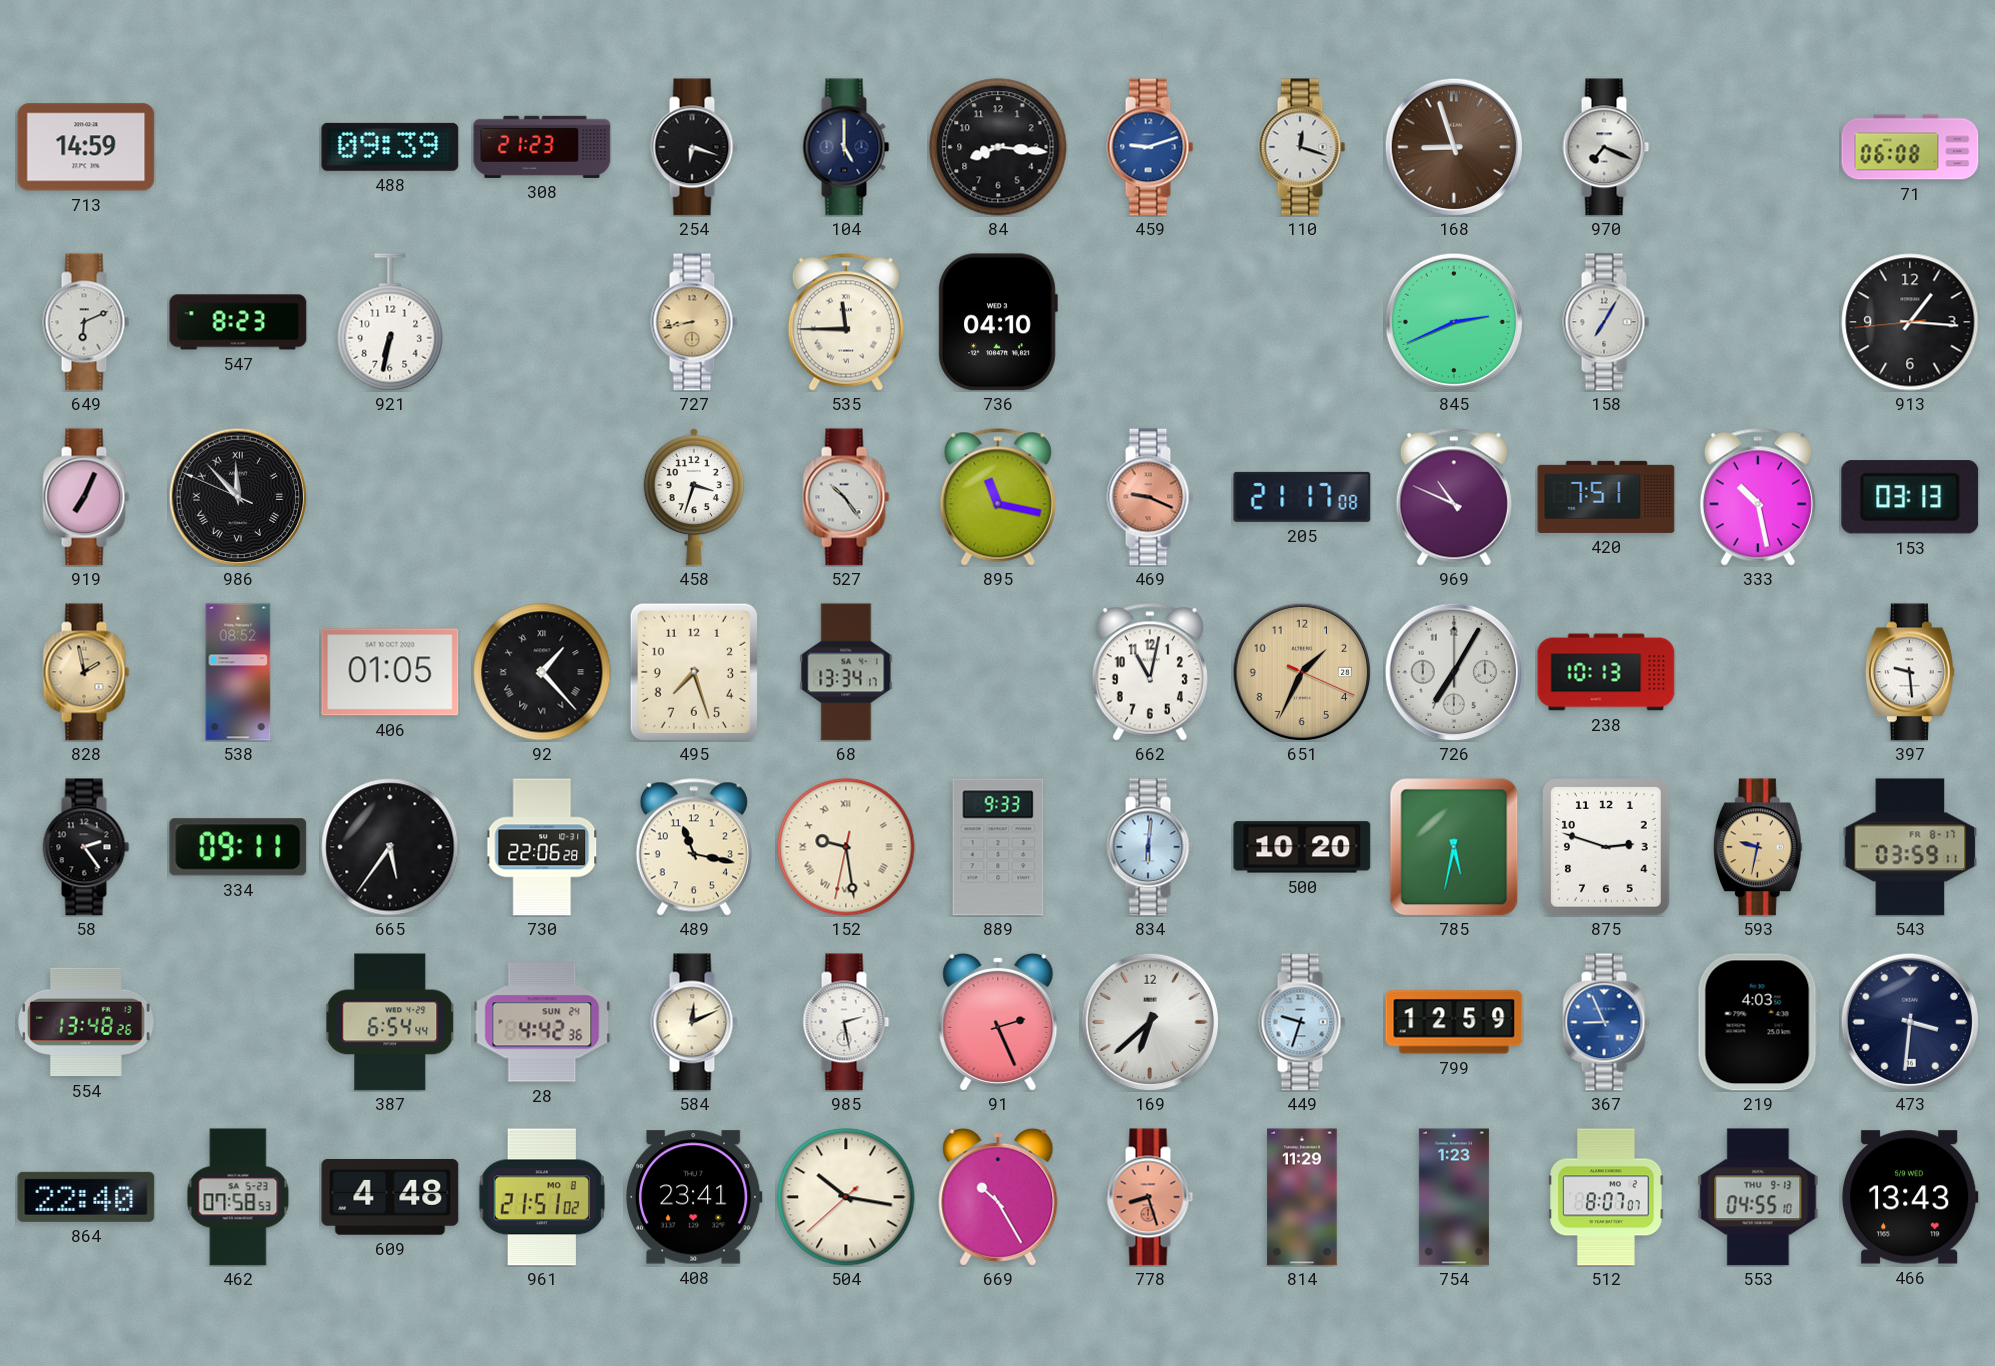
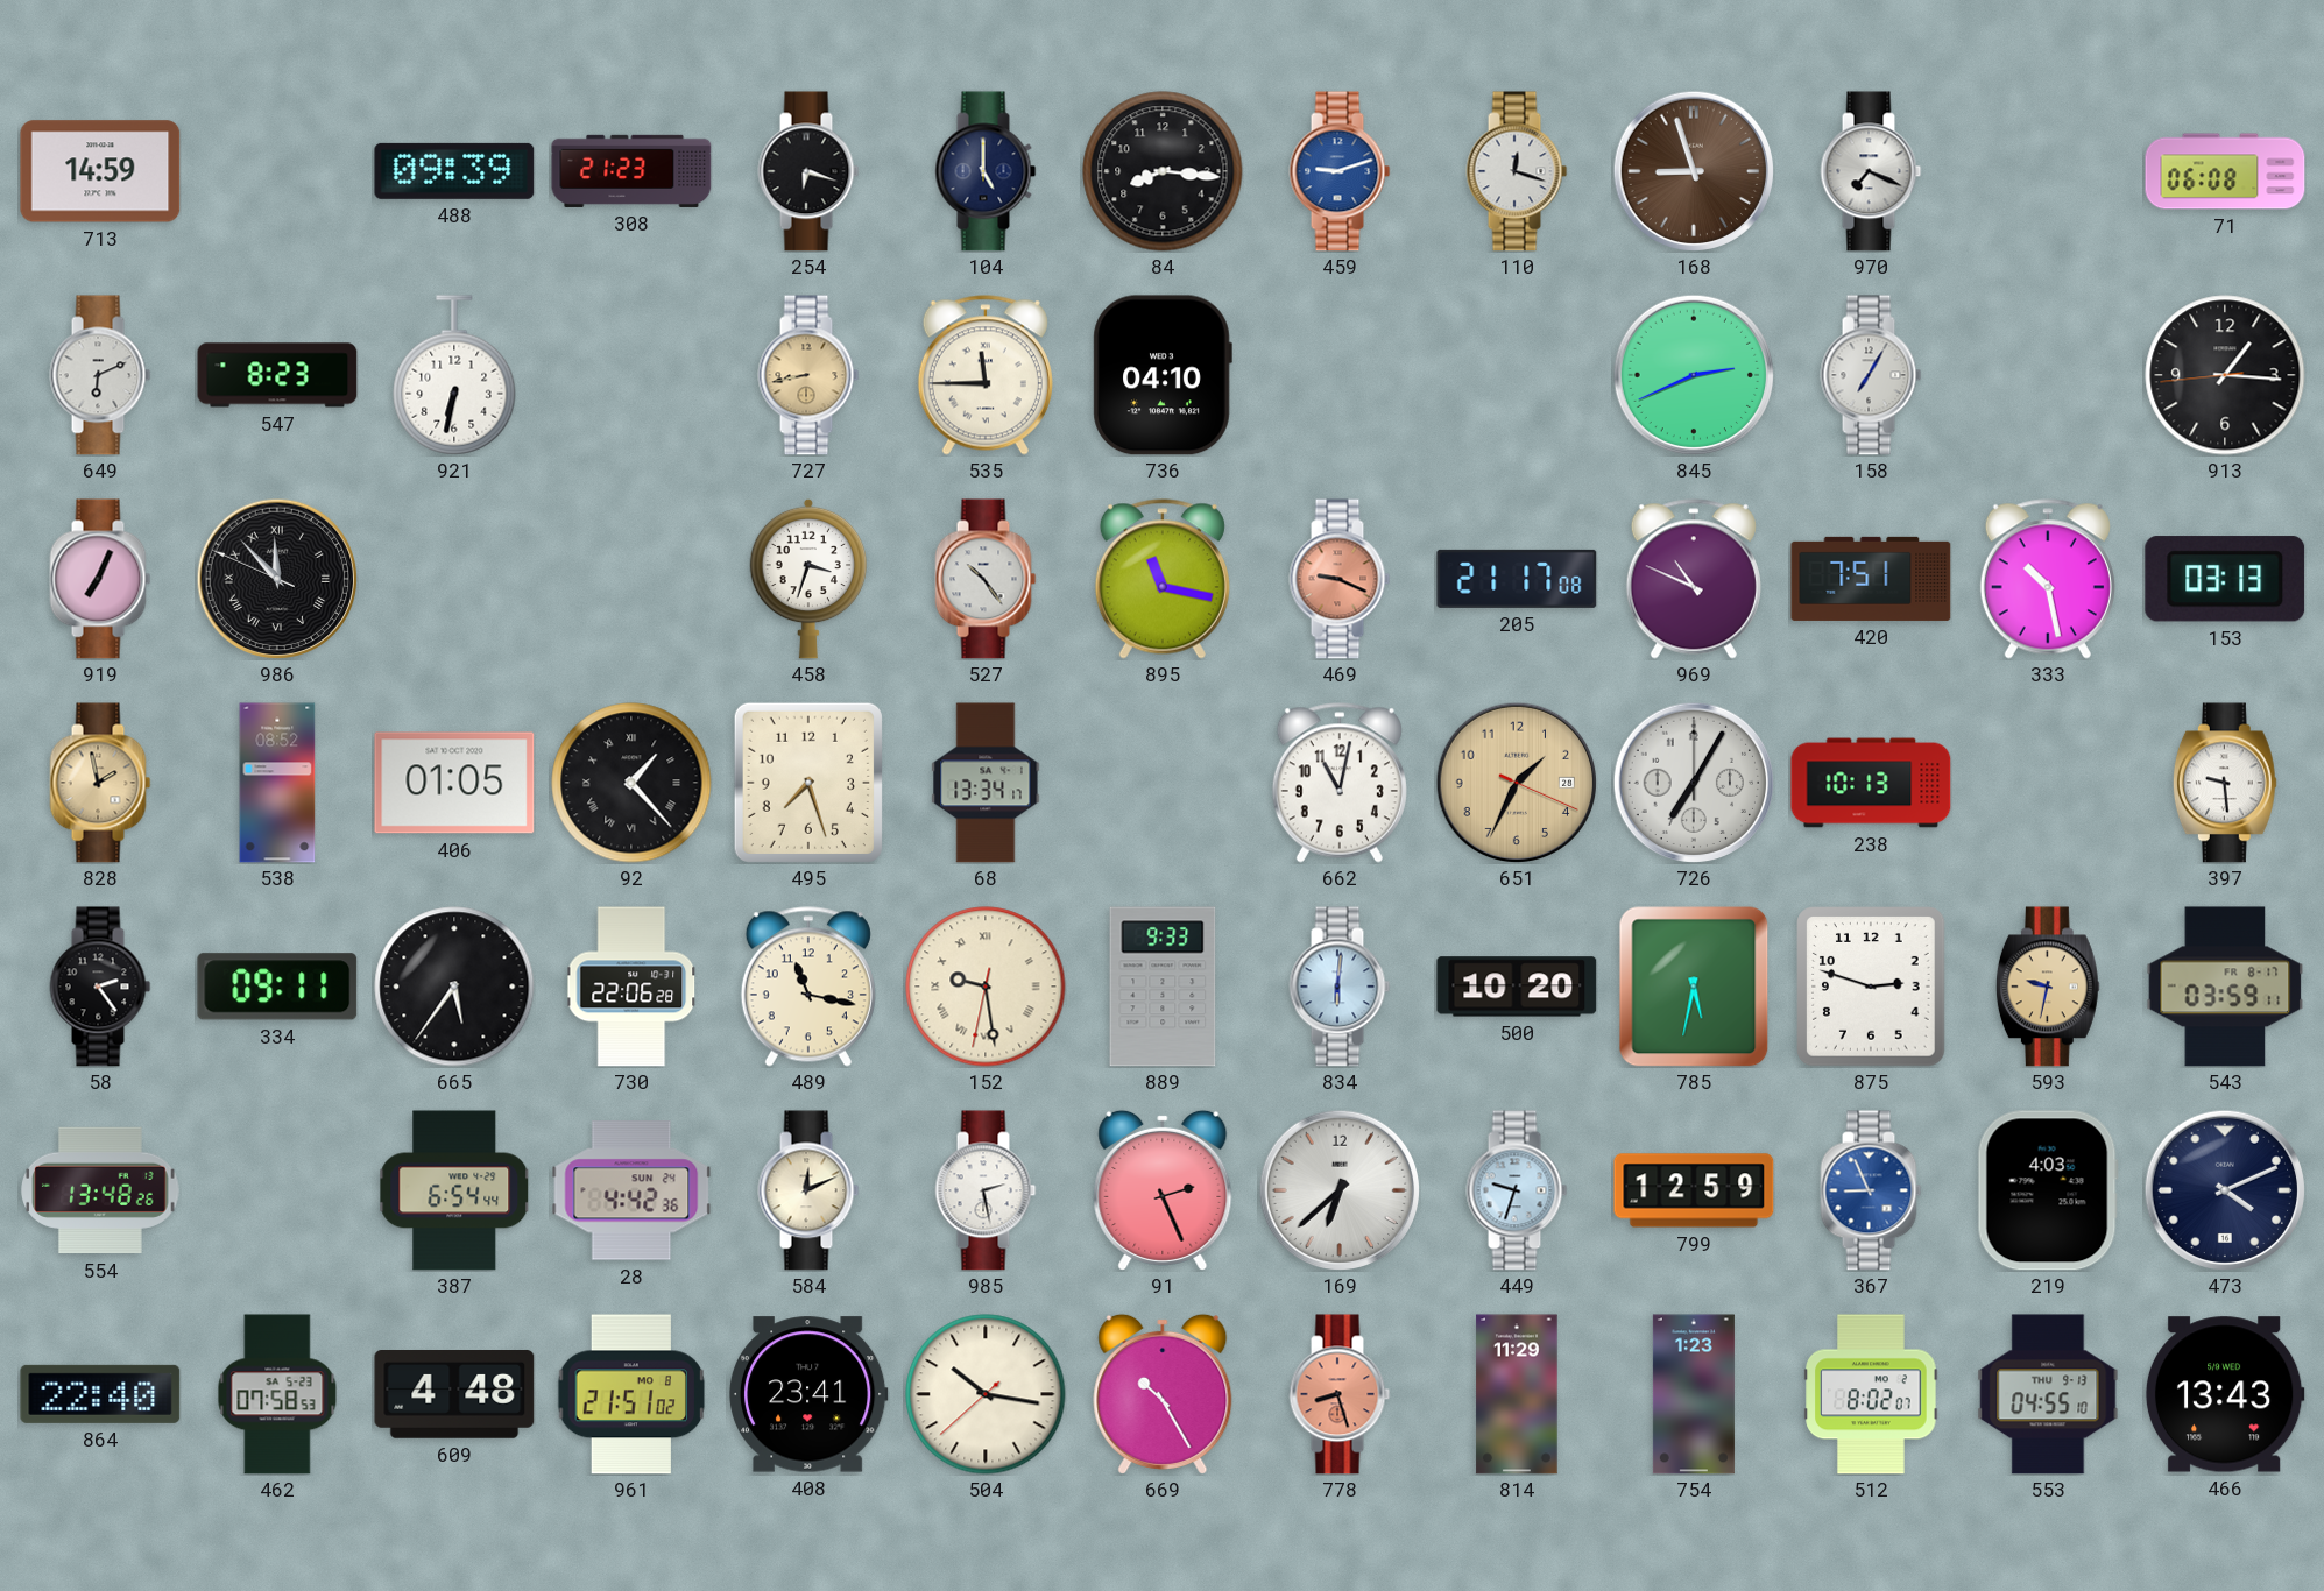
473: 3:31 -> 4:11
512: 8:07 -> 8:02
